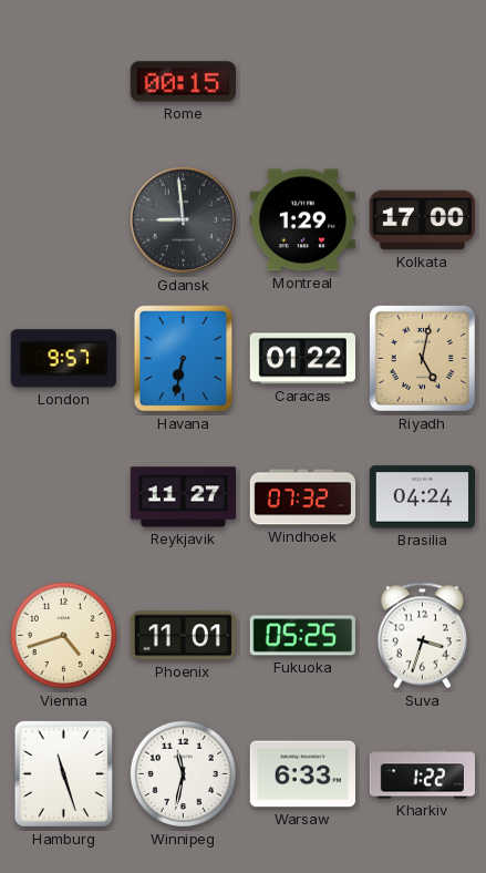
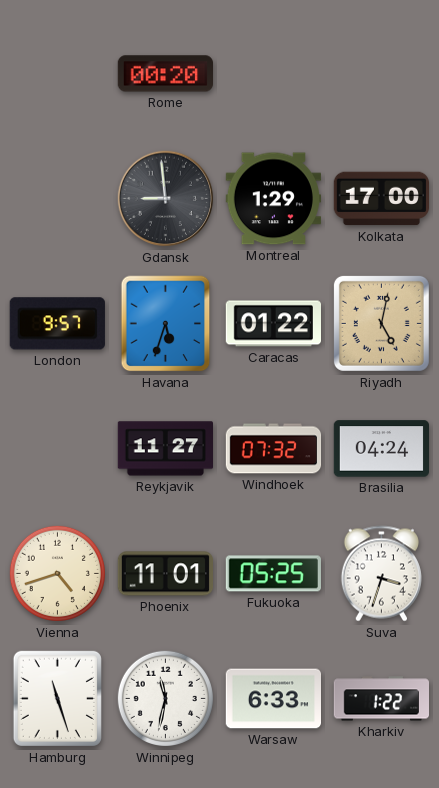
Rome: 00:15 -> 00:20
Havana: 6:32 -> 5:33
